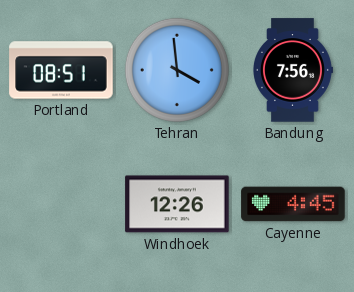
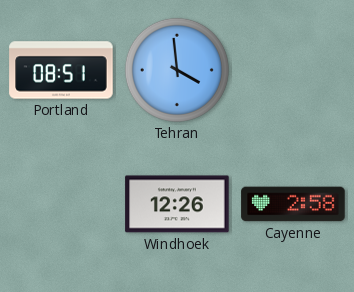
Bandung: 7:56 -> none
Cayenne: 4:45 -> 2:58
